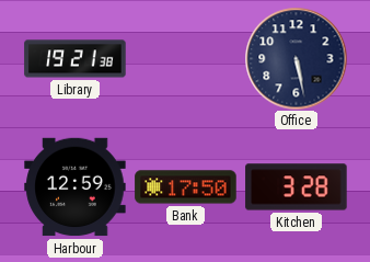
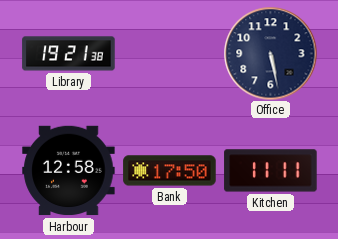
Harbour: 12:59 -> 12:58
Kitchen: 3:28 -> 11:11
